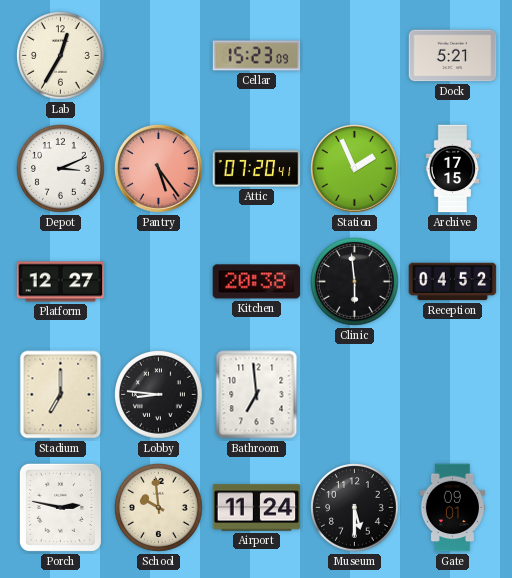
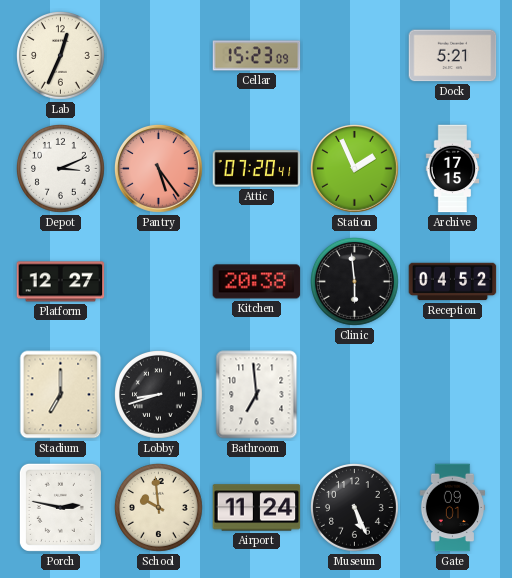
Lab: 12:35 -> 12:34
Lobby: 8:46 -> 8:42
Museum: 5:30 -> 5:26
